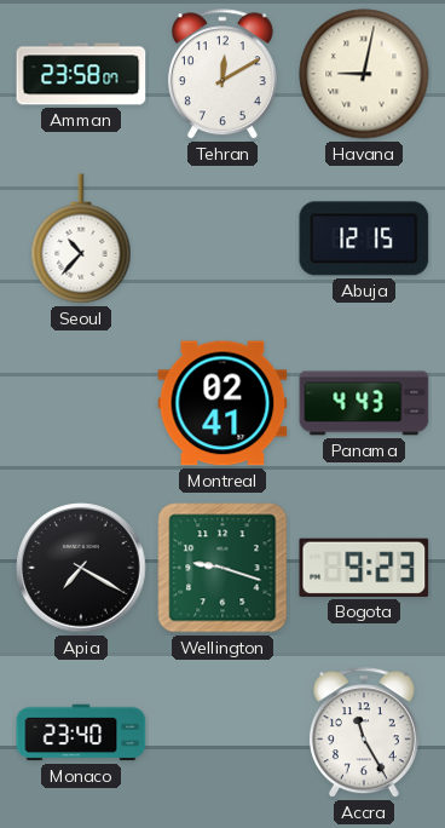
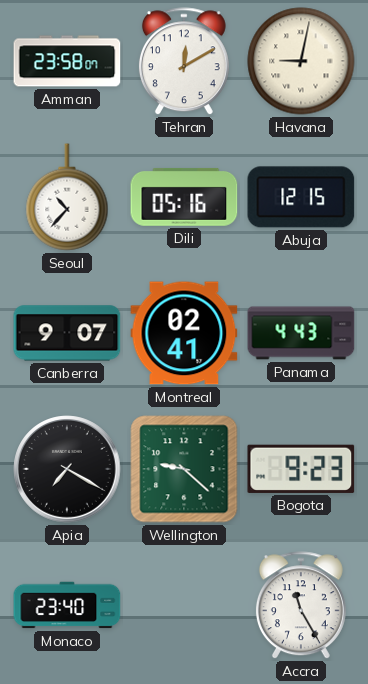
Dili: none -> 05:16
Canberra: none -> 9:07
Wellington: 9:18 -> 9:22
